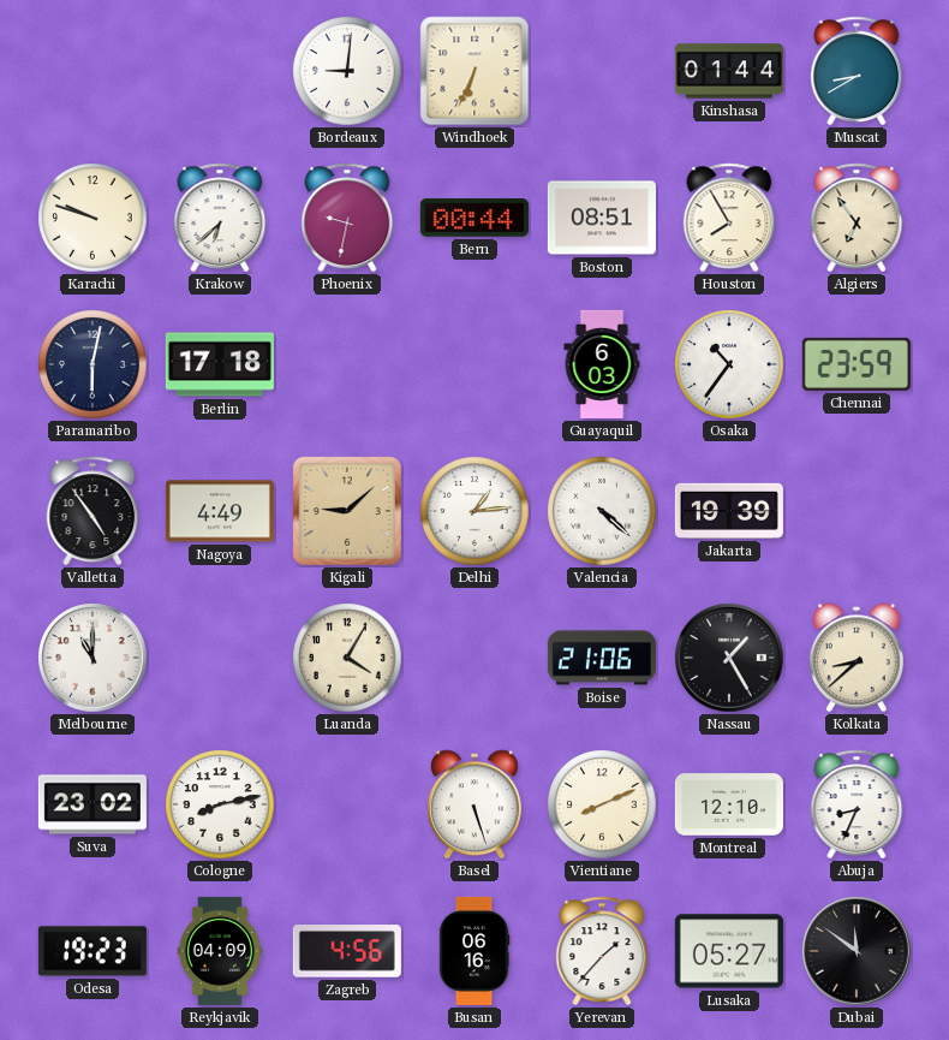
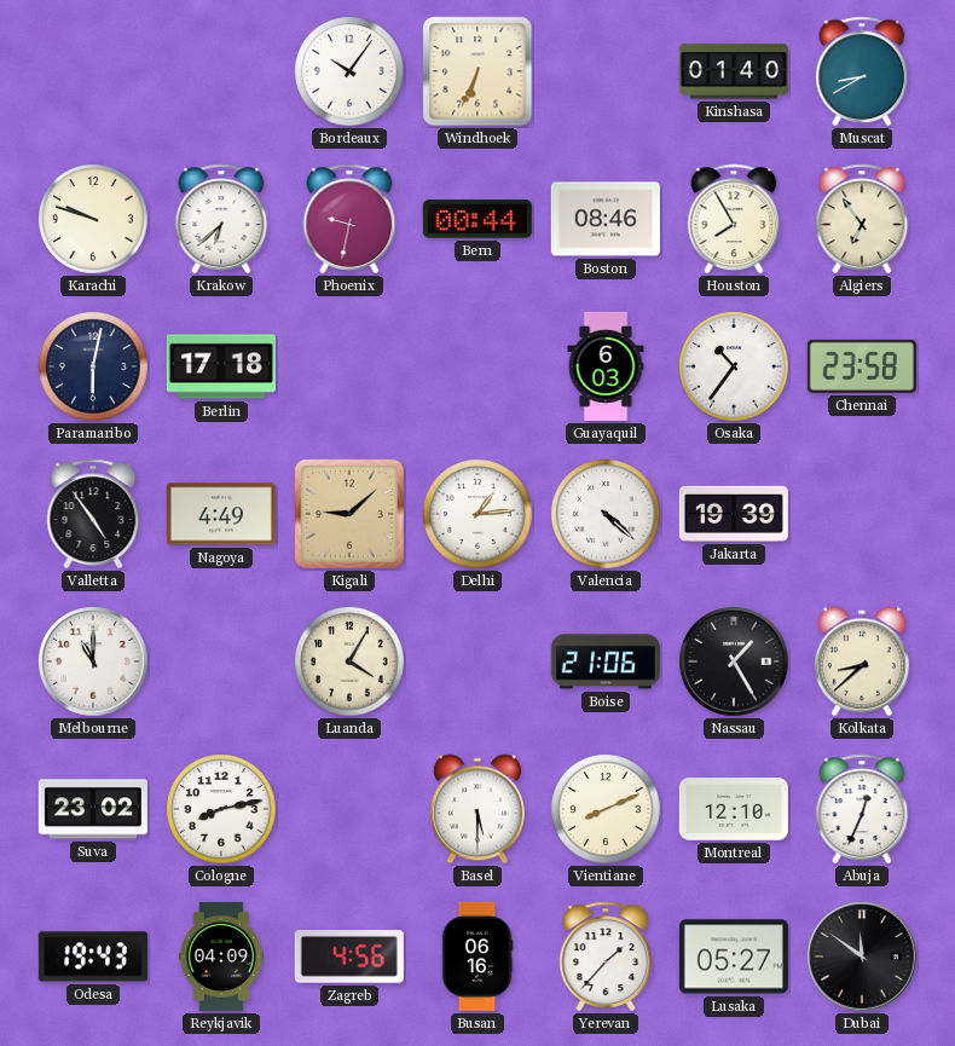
Bordeaux: 9:01 -> 10:06
Kinshasa: 01:44 -> 01:40
Boston: 08:51 -> 08:46
Chennai: 23:59 -> 23:58
Basel: 5:27 -> 5:30
Abuja: 8:34 -> 12:34
Odesa: 19:23 -> 19:43
